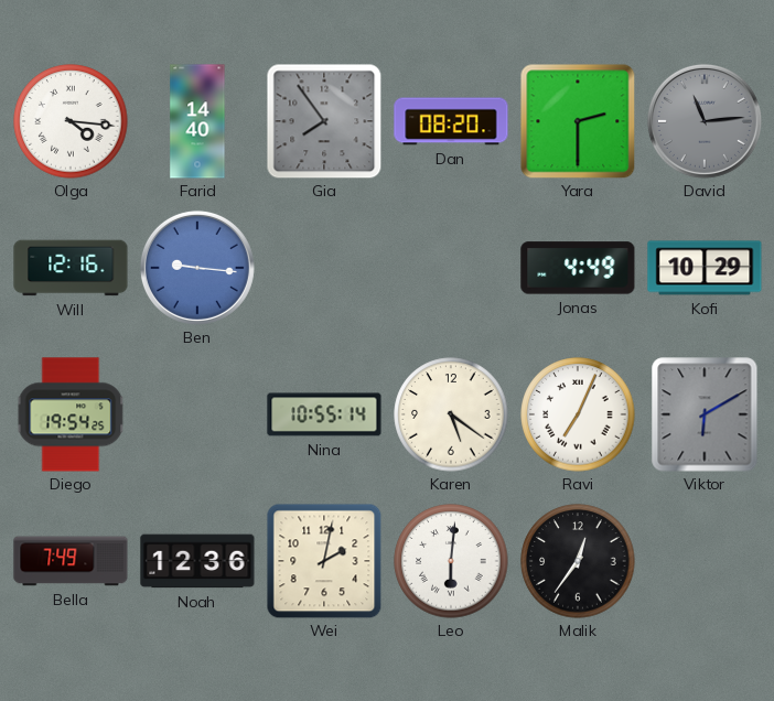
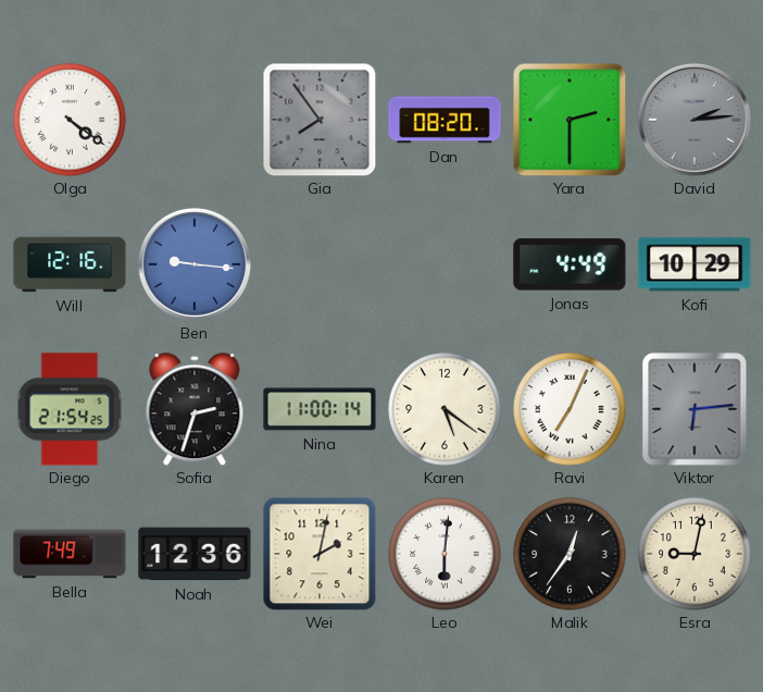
Olga: 4:16 -> 4:21
Farid: 14:40 -> none
David: 11:14 -> 2:14
Diego: 19:54 -> 21:54
Sofia: none -> 2:33
Nina: 10:55 -> 11:00
Viktor: 6:10 -> 6:14
Esra: none -> 9:02
